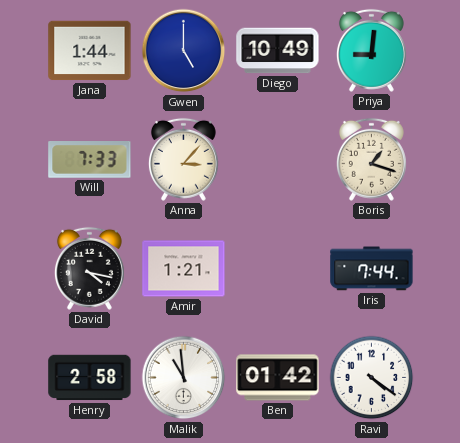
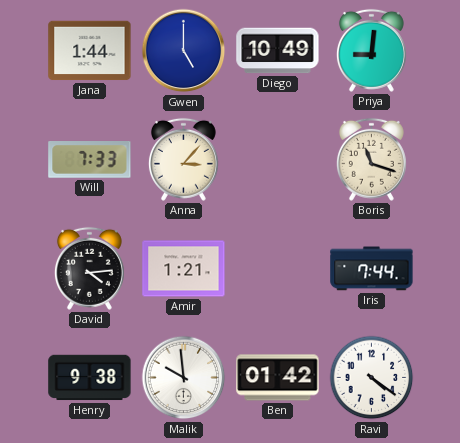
Boris: 1:18 -> 11:18
David: 4:17 -> 4:14
Henry: 2:58 -> 9:38
Malik: 10:59 -> 9:59
